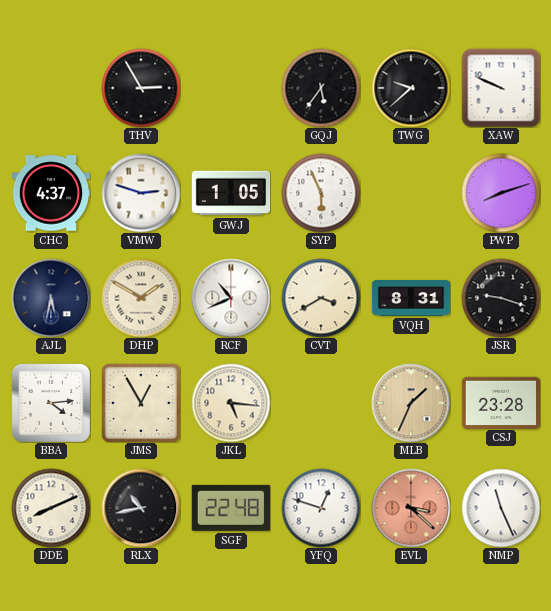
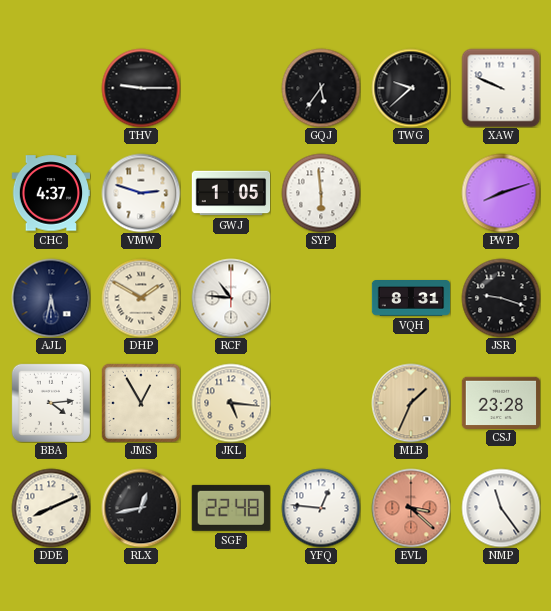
THV: 2:55 -> 9:15
SYP: 5:56 -> 5:59
RCF: 10:41 -> 10:46
CVT: 3:40 -> none
RLX: 10:43 -> 12:43
YFQ: 12:48 -> 12:46
NMP: 11:26 -> 11:24
